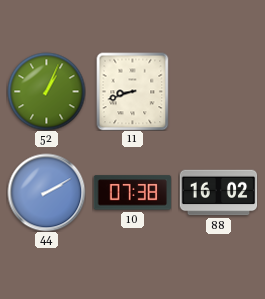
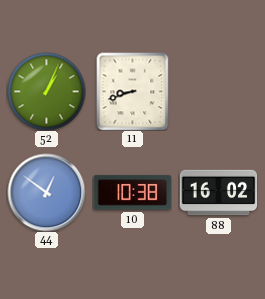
44: 2:10 -> 12:51
10: 07:38 -> 10:38
